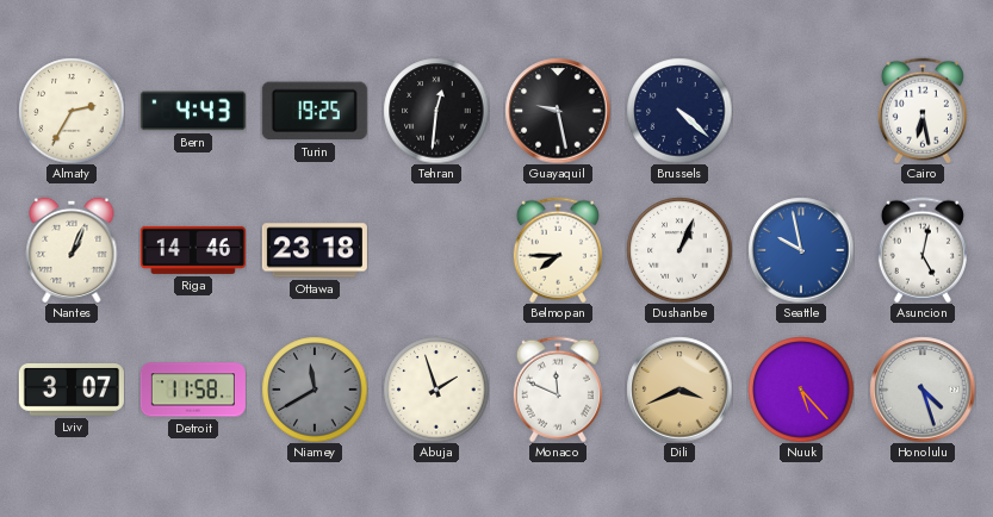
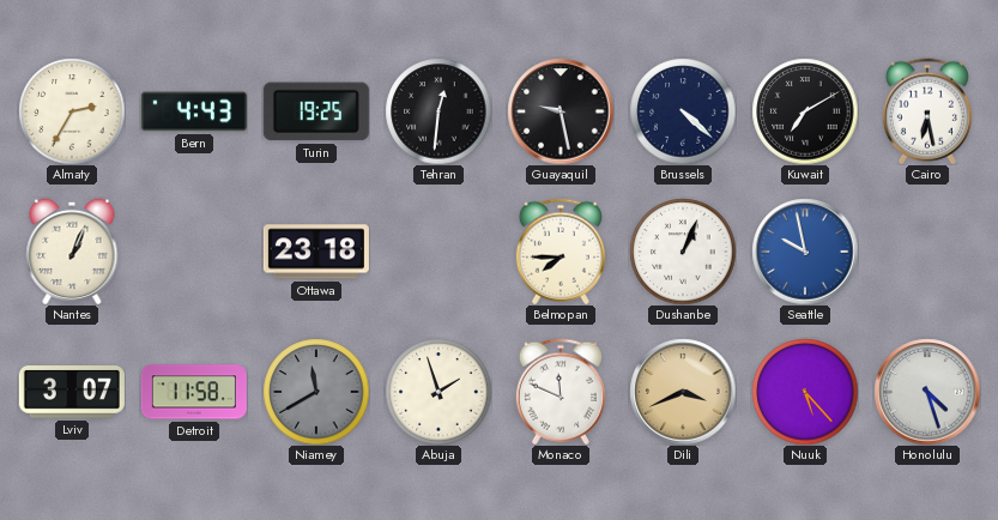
Kuwait: none -> 7:10
Riga: 14:46 -> none
Asuncion: 5:02 -> none
